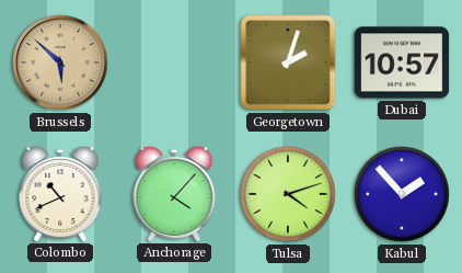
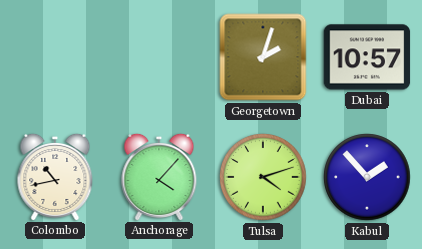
Brussels: 5:52 -> none
Colombo: 10:41 -> 10:43
